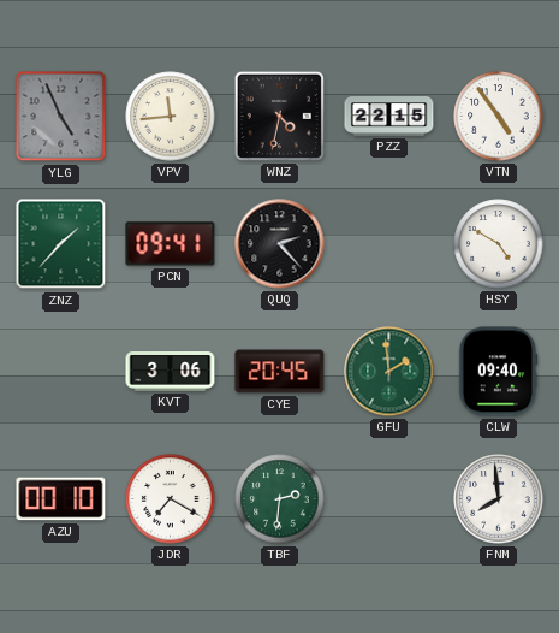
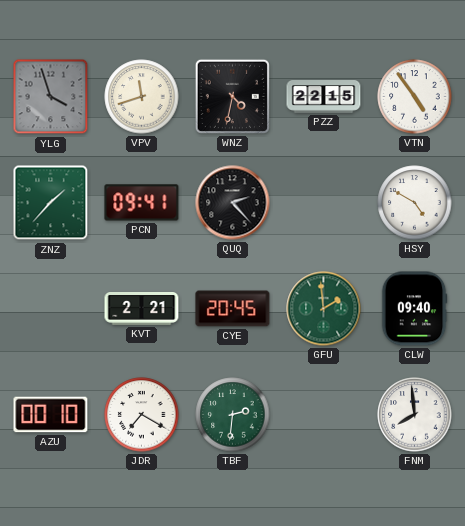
YLG: 4:56 -> 3:57
VPV: 11:44 -> 11:42
KVT: 3:06 -> 2:21
